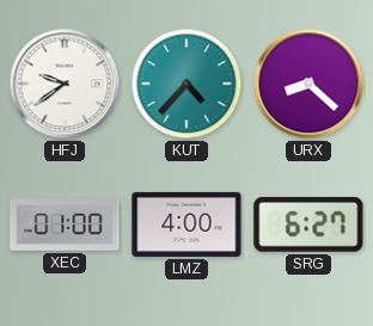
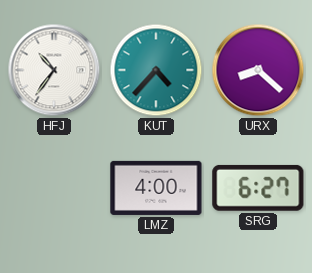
HFJ: 9:39 -> 10:36
XEC: 01:00 -> none
